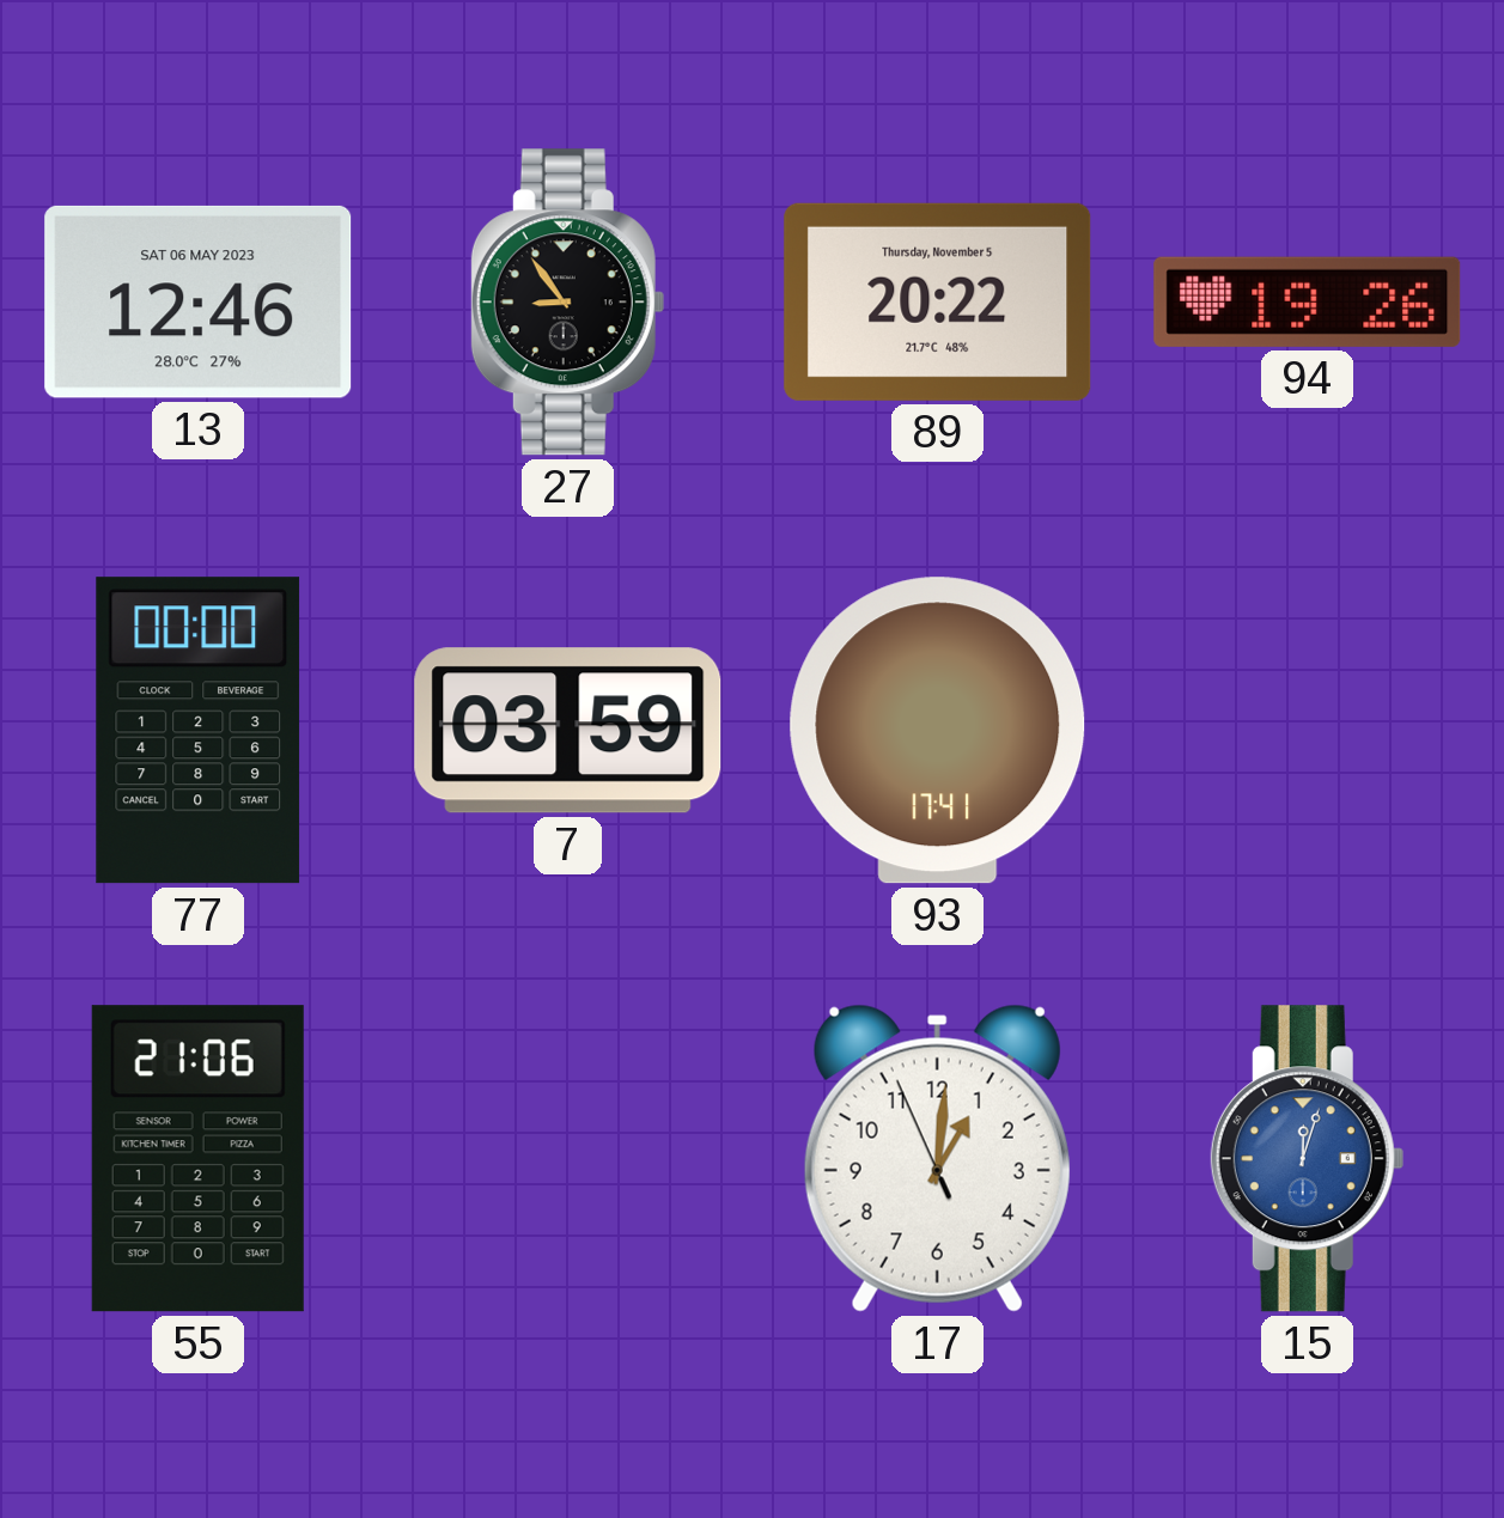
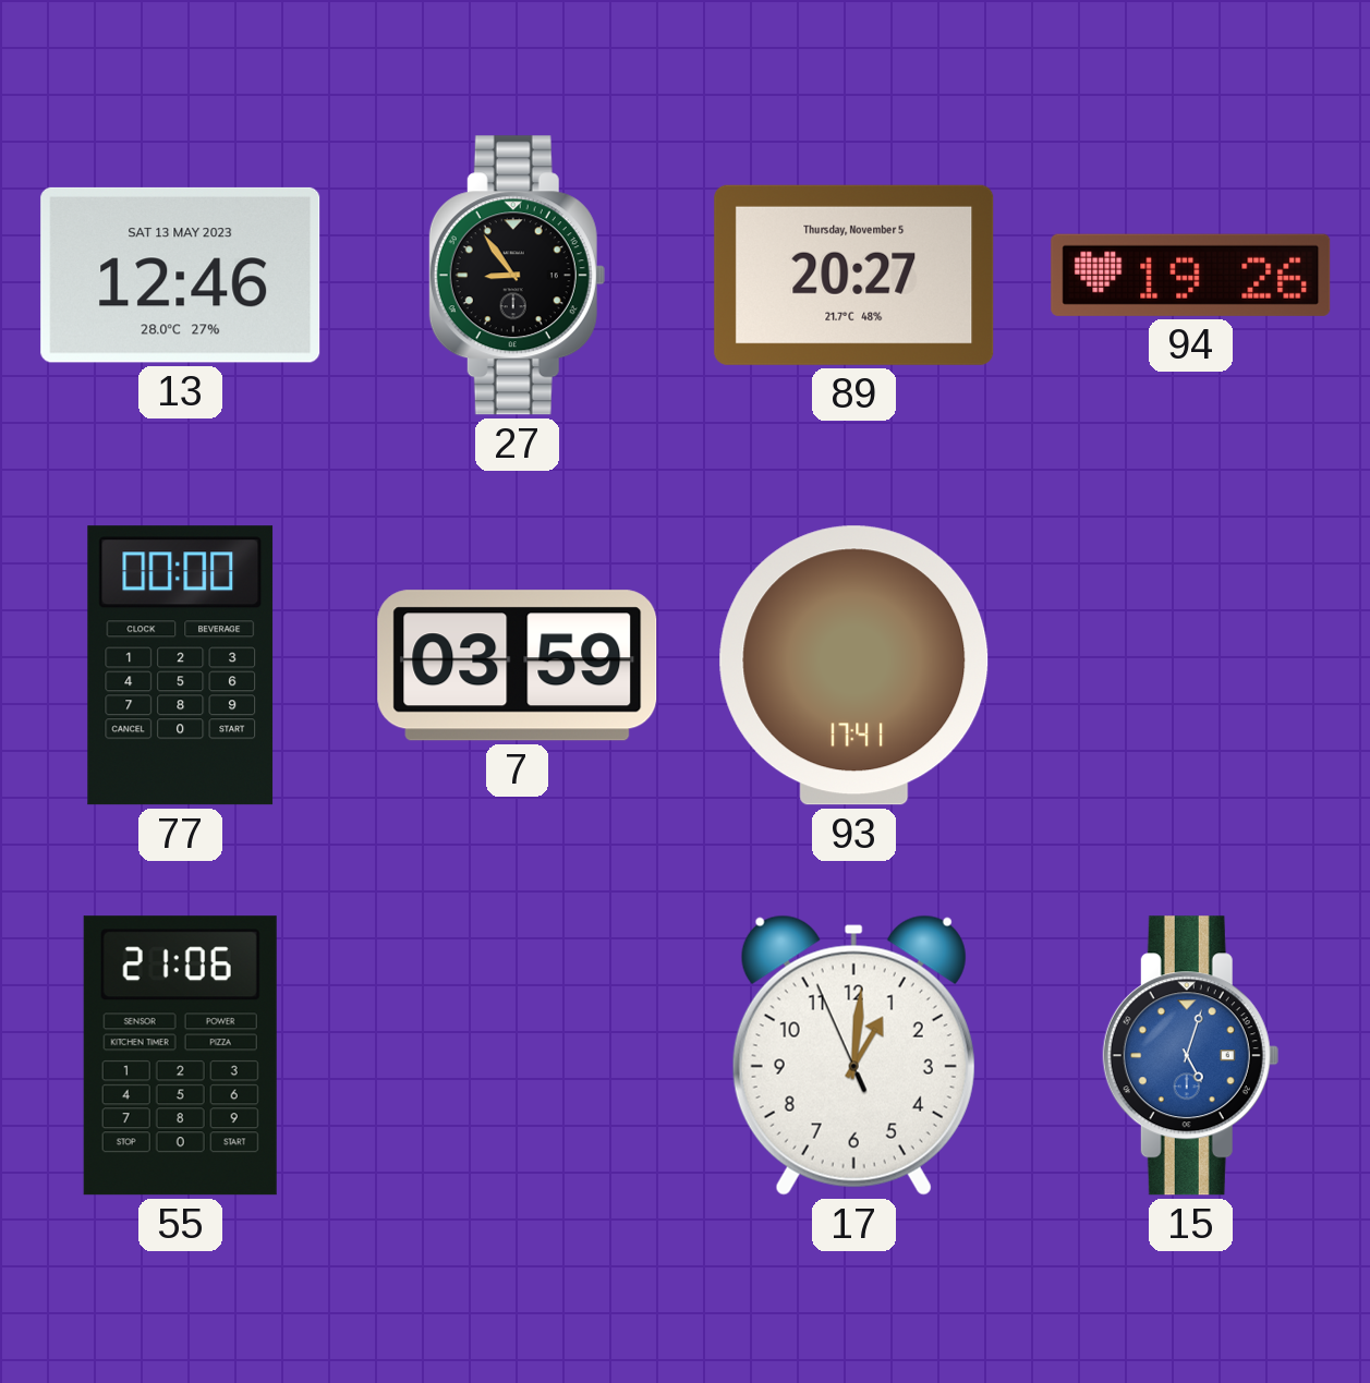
13 date: SAT 06 MAY 2023 -> SAT 13 MAY 2023
89: 20:22 -> 20:27
15: 12:03 -> 5:03
